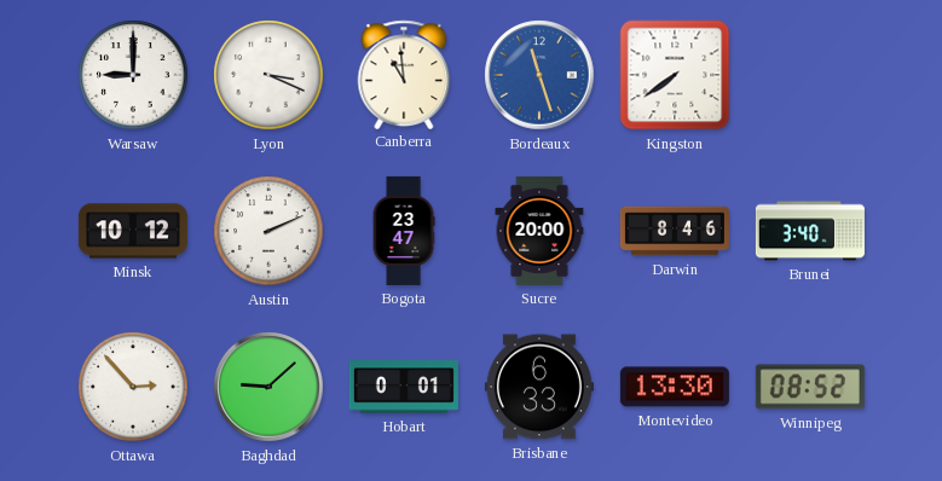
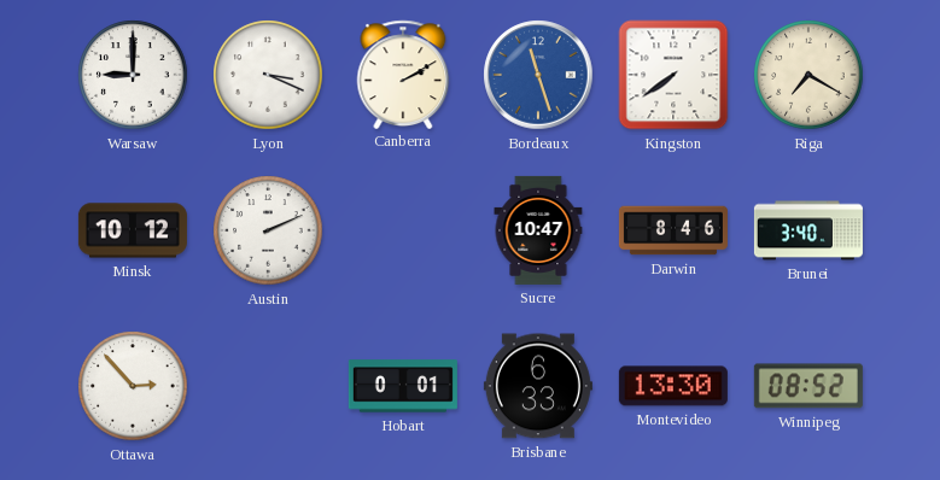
Canberra: 10:59 -> 2:10
Riga: none -> 7:20
Bogota: 23:47 -> none
Sucre: 20:00 -> 10:47
Baghdad: 9:08 -> none
